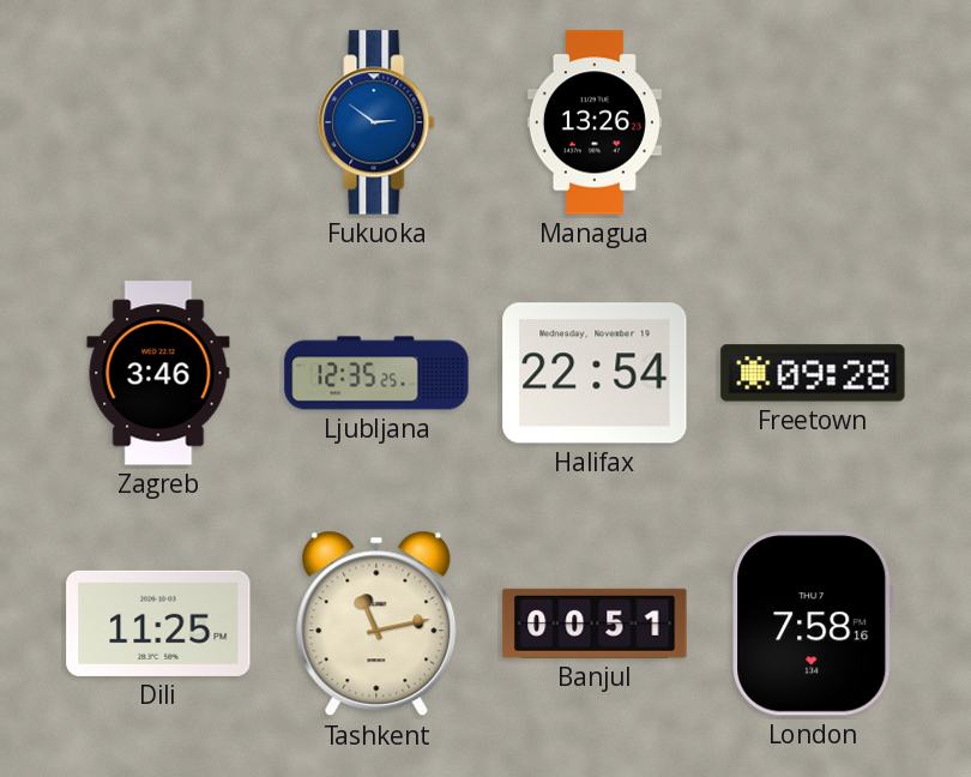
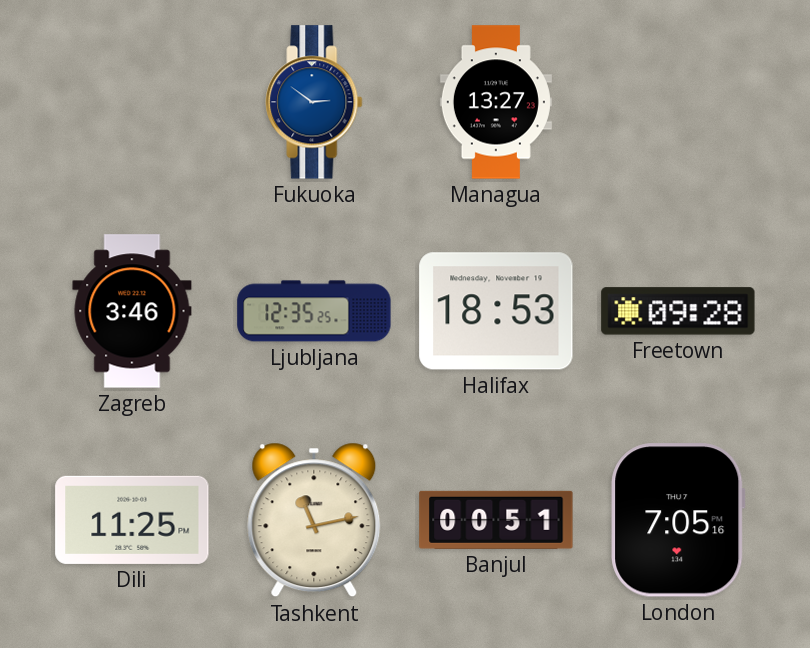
Managua: 13:26 -> 13:27
Halifax: 22:54 -> 18:53
London: 7:58 -> 7:05
